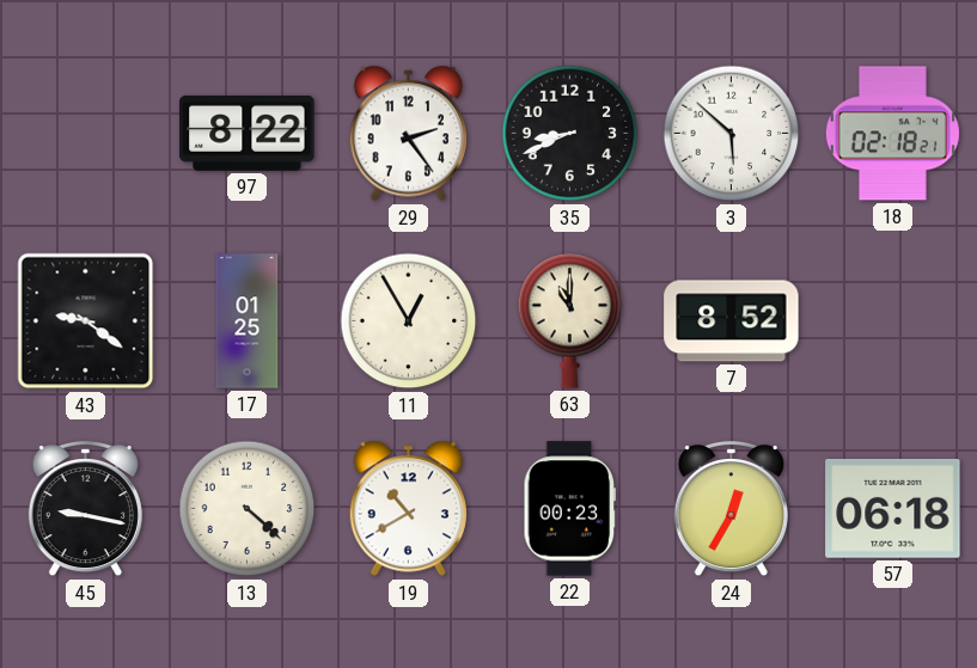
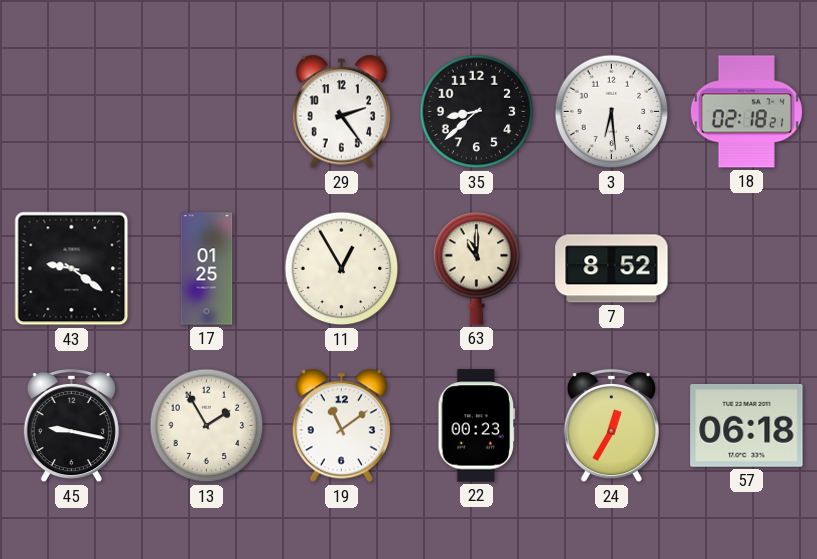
97: 8:22 -> none
35: 8:41 -> 8:38
3: 5:52 -> 6:29
13: 4:22 -> 1:55
19: 10:40 -> 11:09
